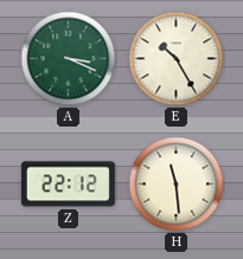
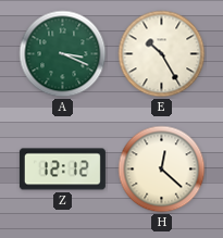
Z: 22:12 -> 12:12
H: 11:29 -> 12:22
